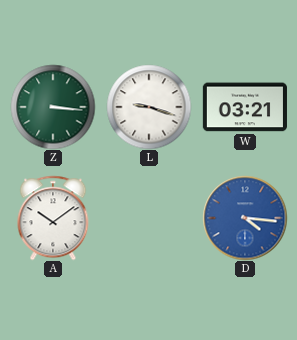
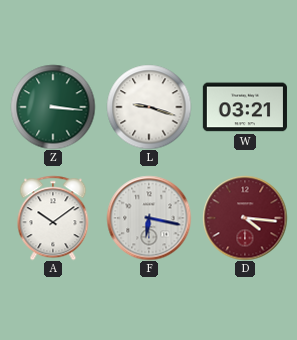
F: none -> 6:17
D dial: blue -> burgundy
